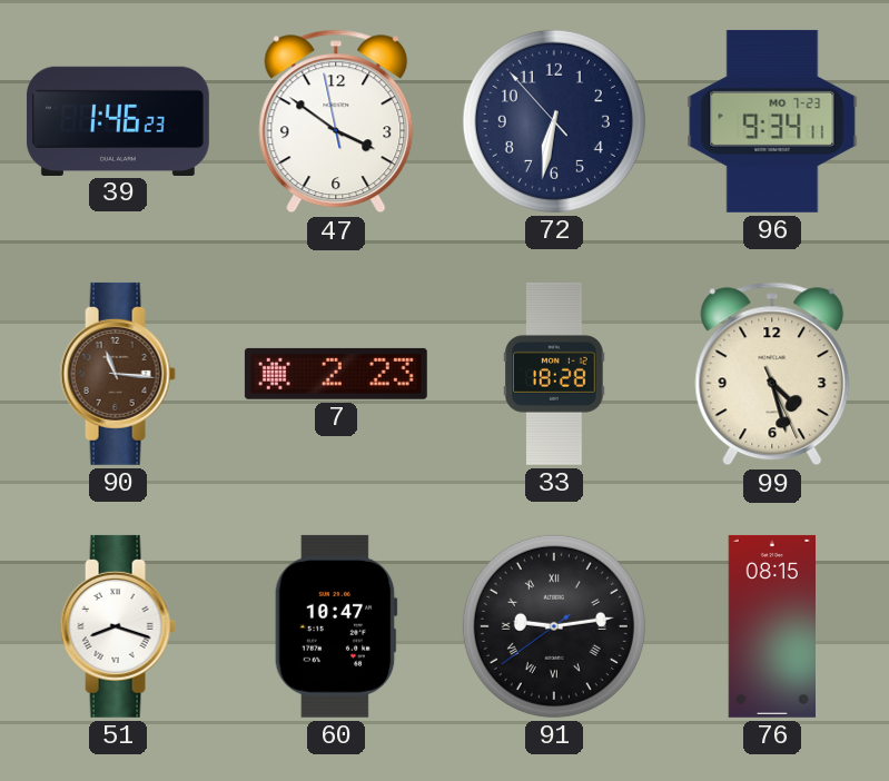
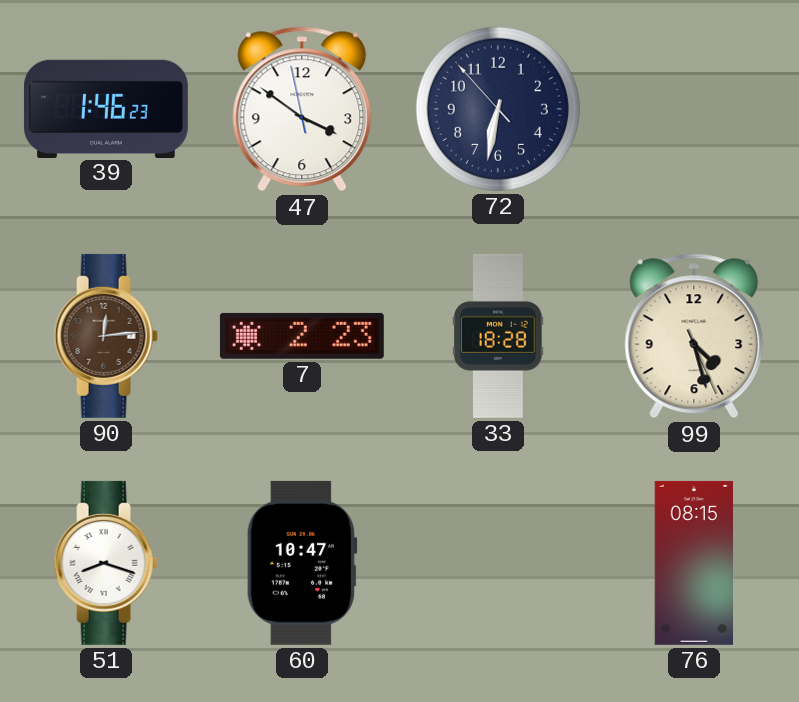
96: 9:34 -> none
90: 11:16 -> 12:14
91: 9:13 -> none
